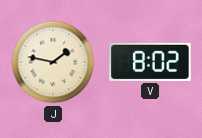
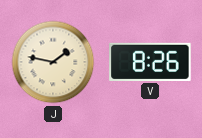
V: 8:02 -> 8:26
